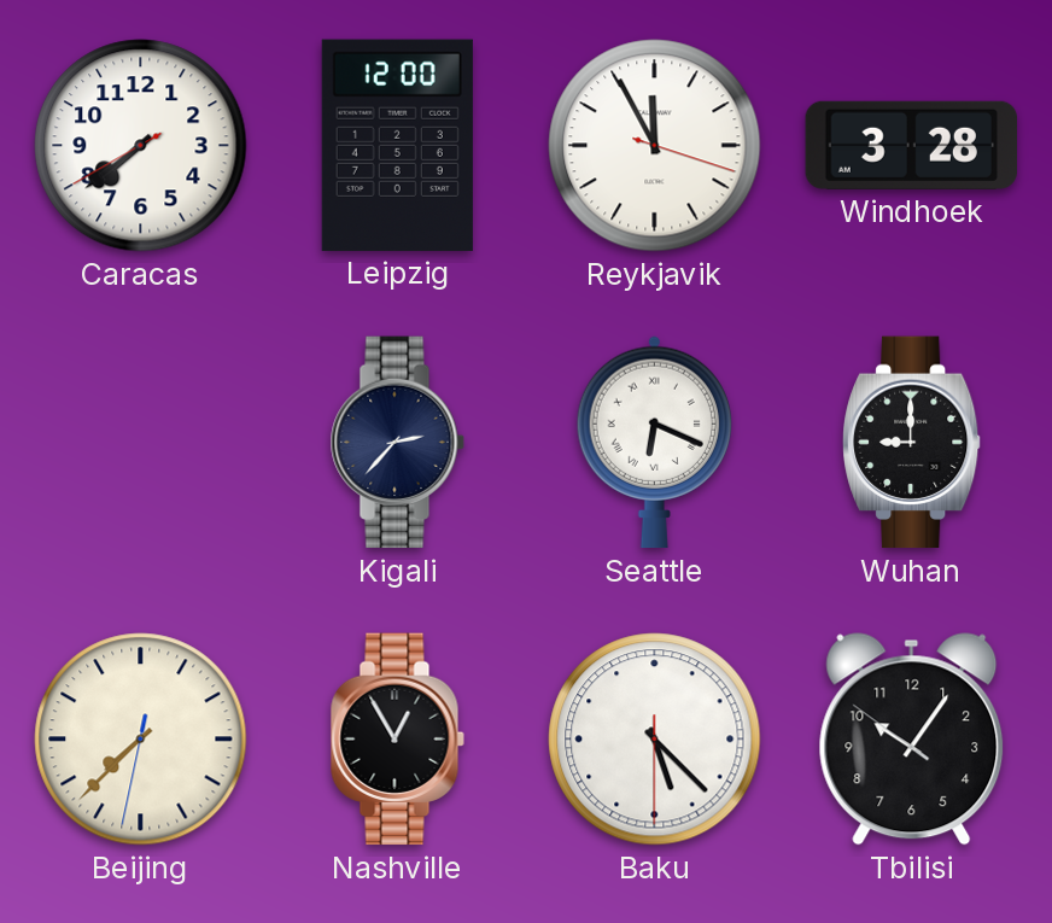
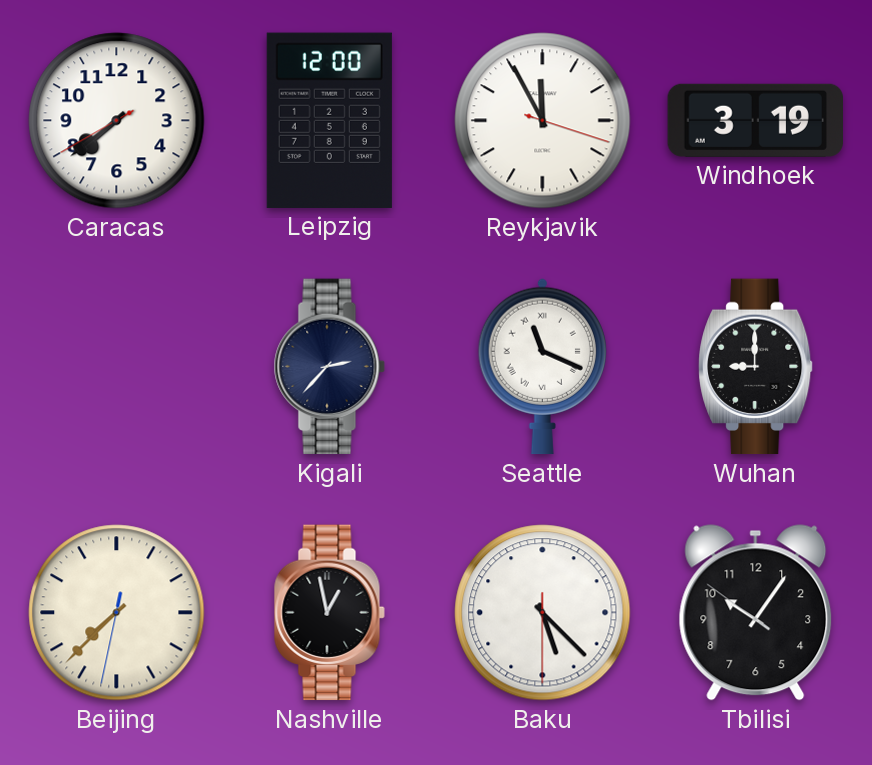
Windhoek: 3:28 -> 3:19
Seattle: 6:19 -> 11:19
Nashville: 12:55 -> 12:58
